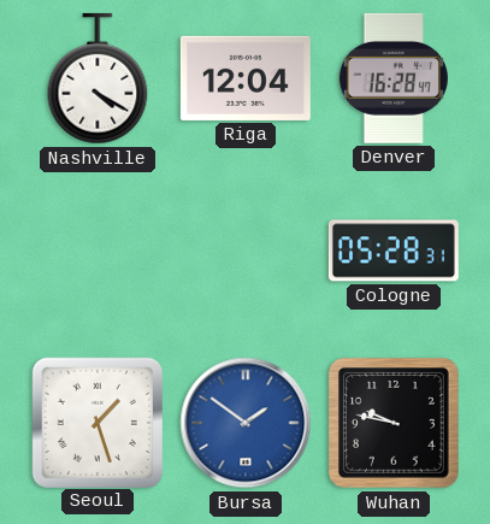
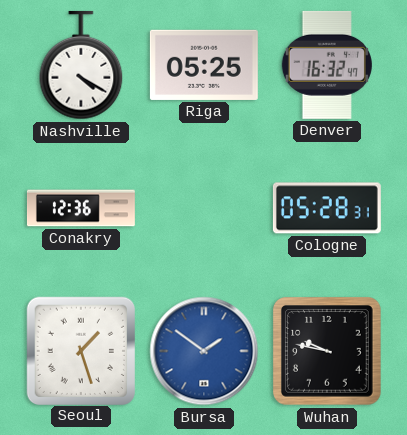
Riga: 12:04 -> 05:25
Denver: 16:28 -> 16:32
Conakry: none -> 12:36
